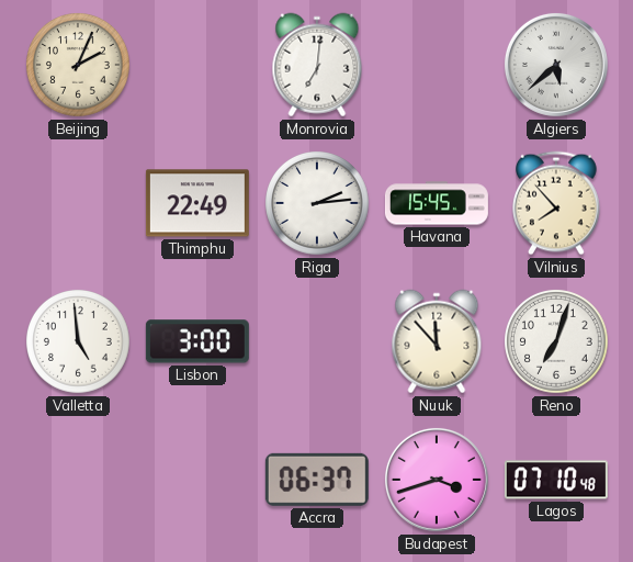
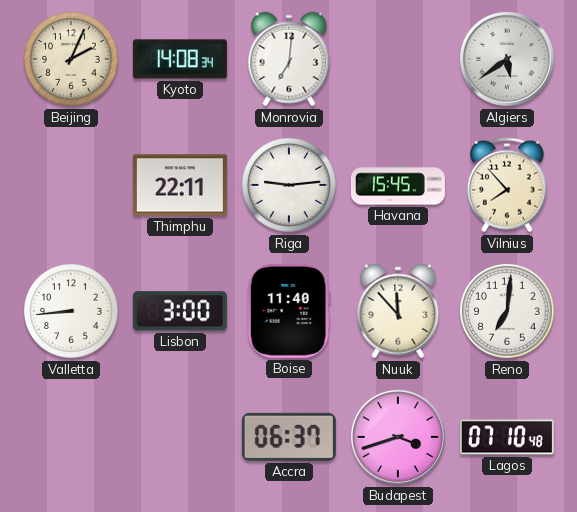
Kyoto: none -> 14:08
Algiers: 5:38 -> 5:39
Thimphu: 22:49 -> 22:11
Riga: 2:14 -> 9:14
Valletta: 4:59 -> 8:44
Boise: none -> 11:40
Reno: 7:03 -> 7:01
